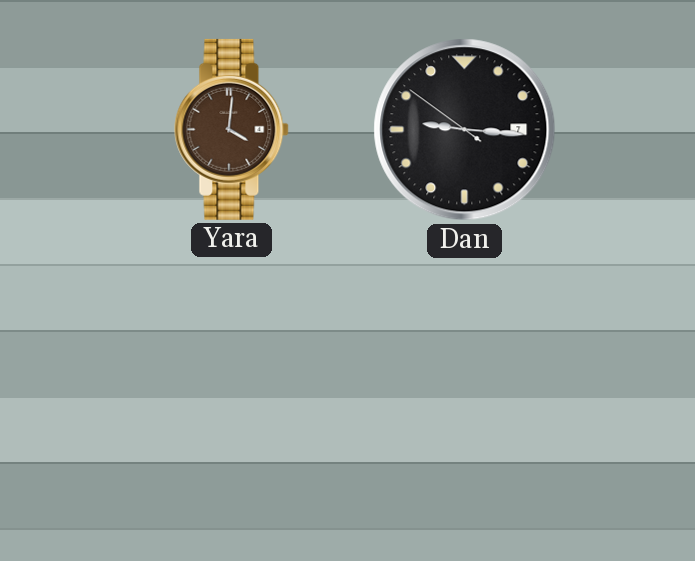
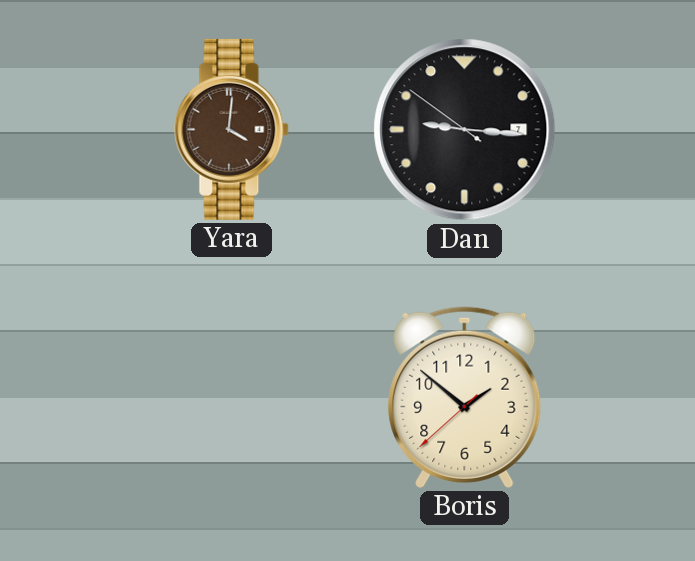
Boris: none -> 1:51
